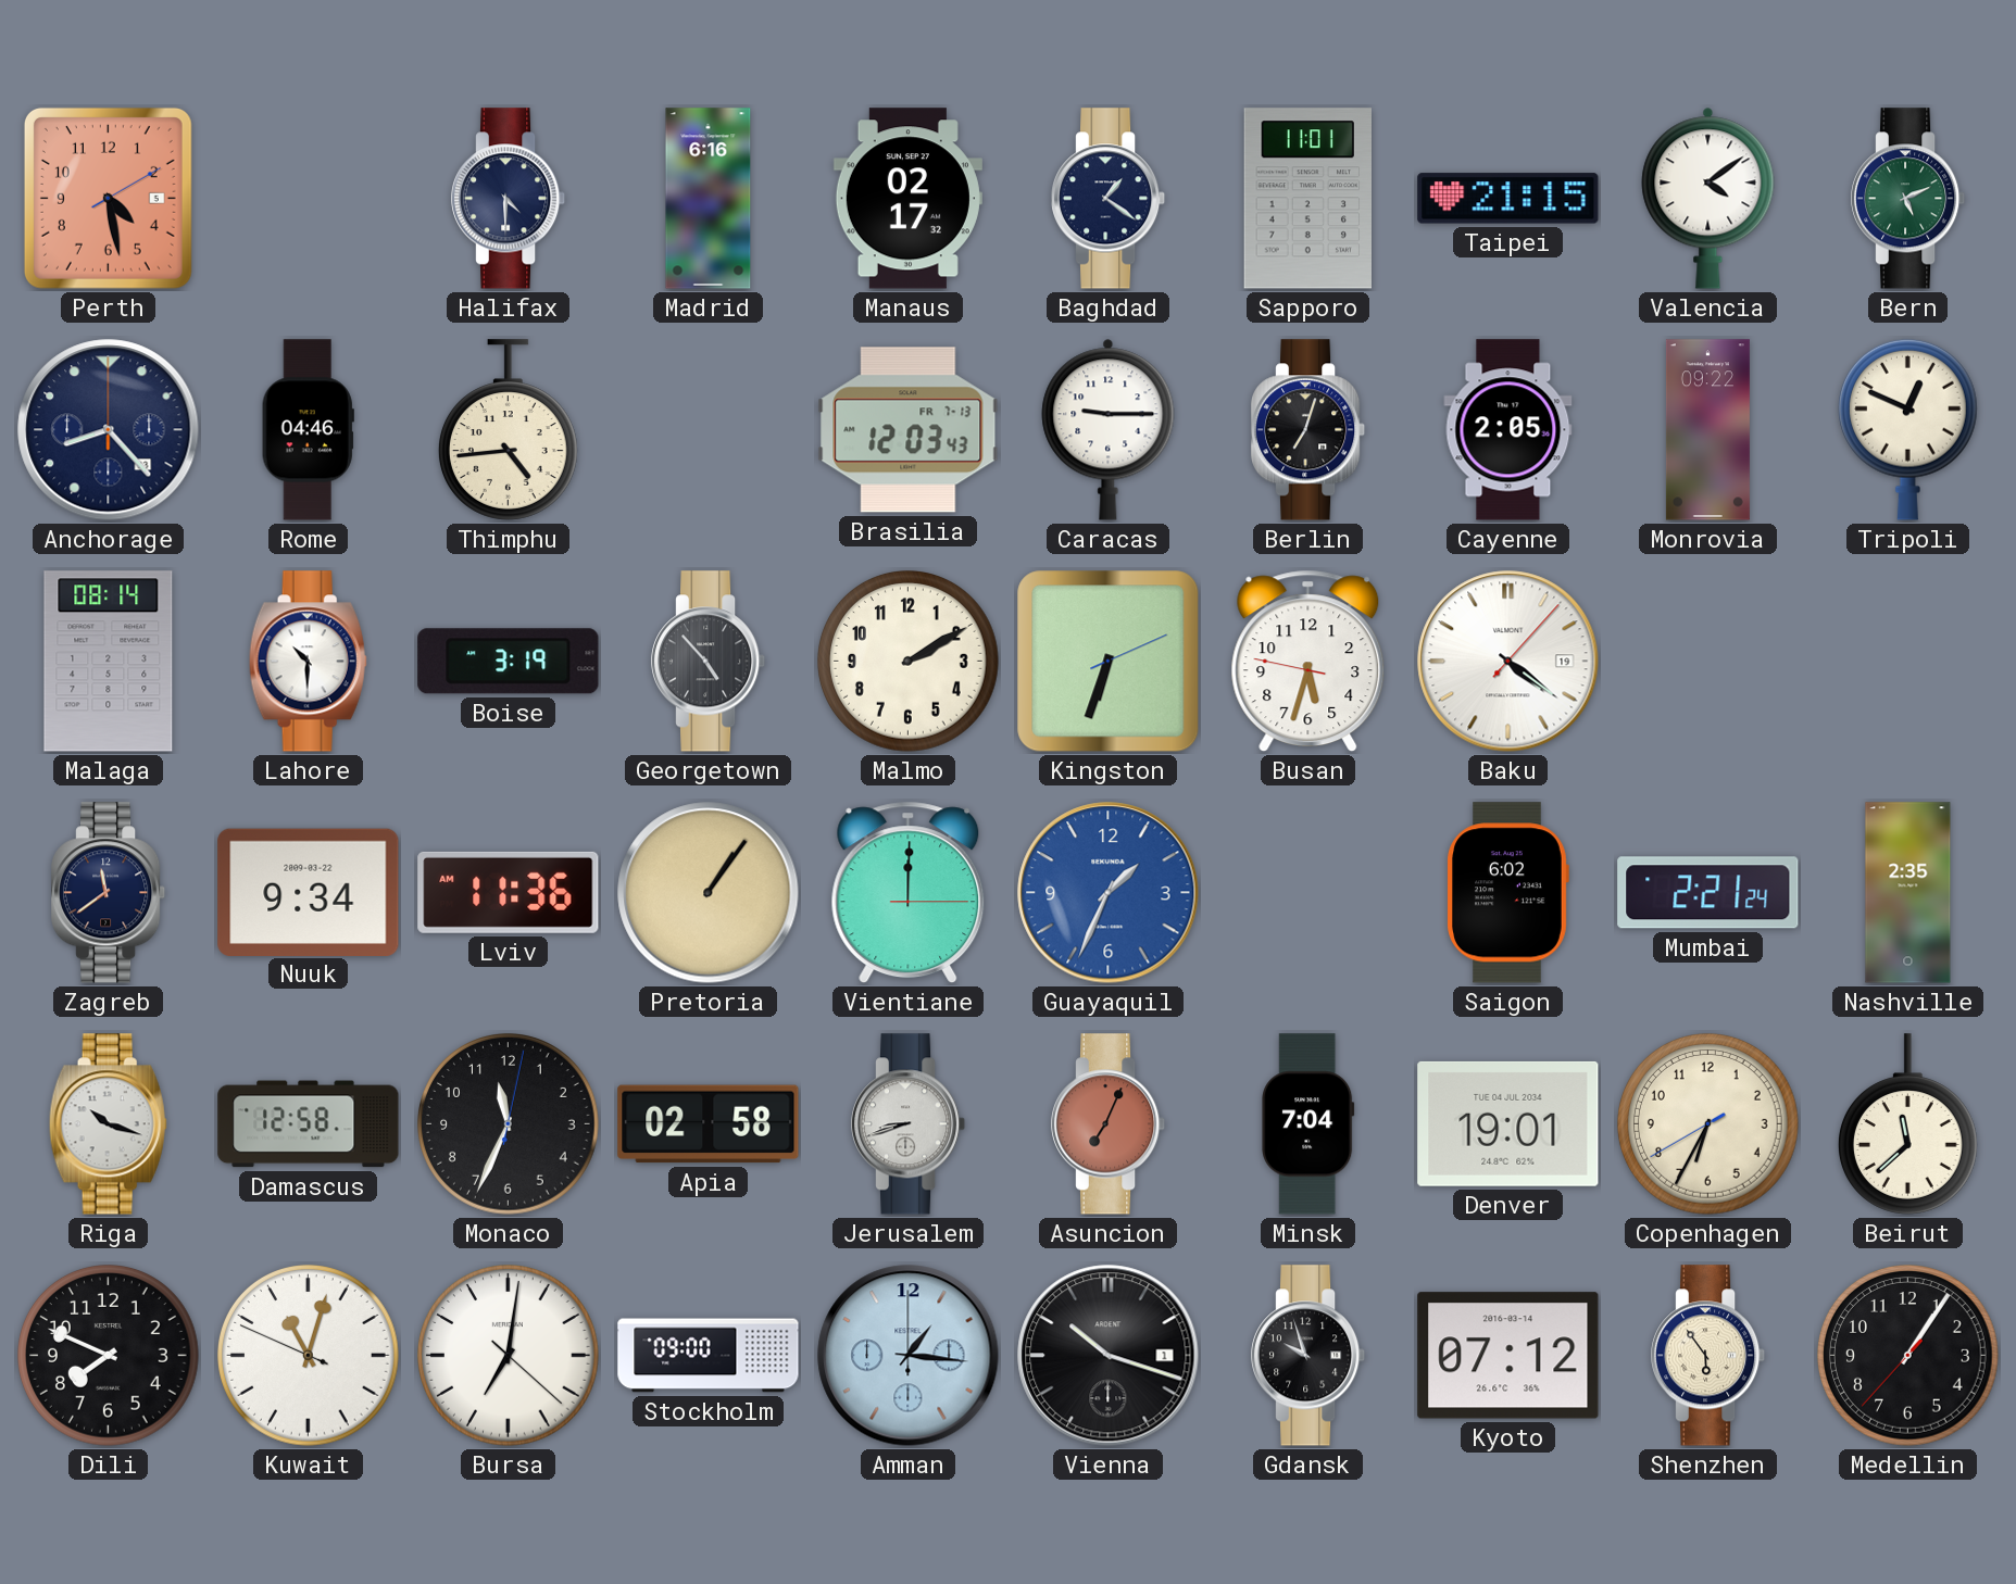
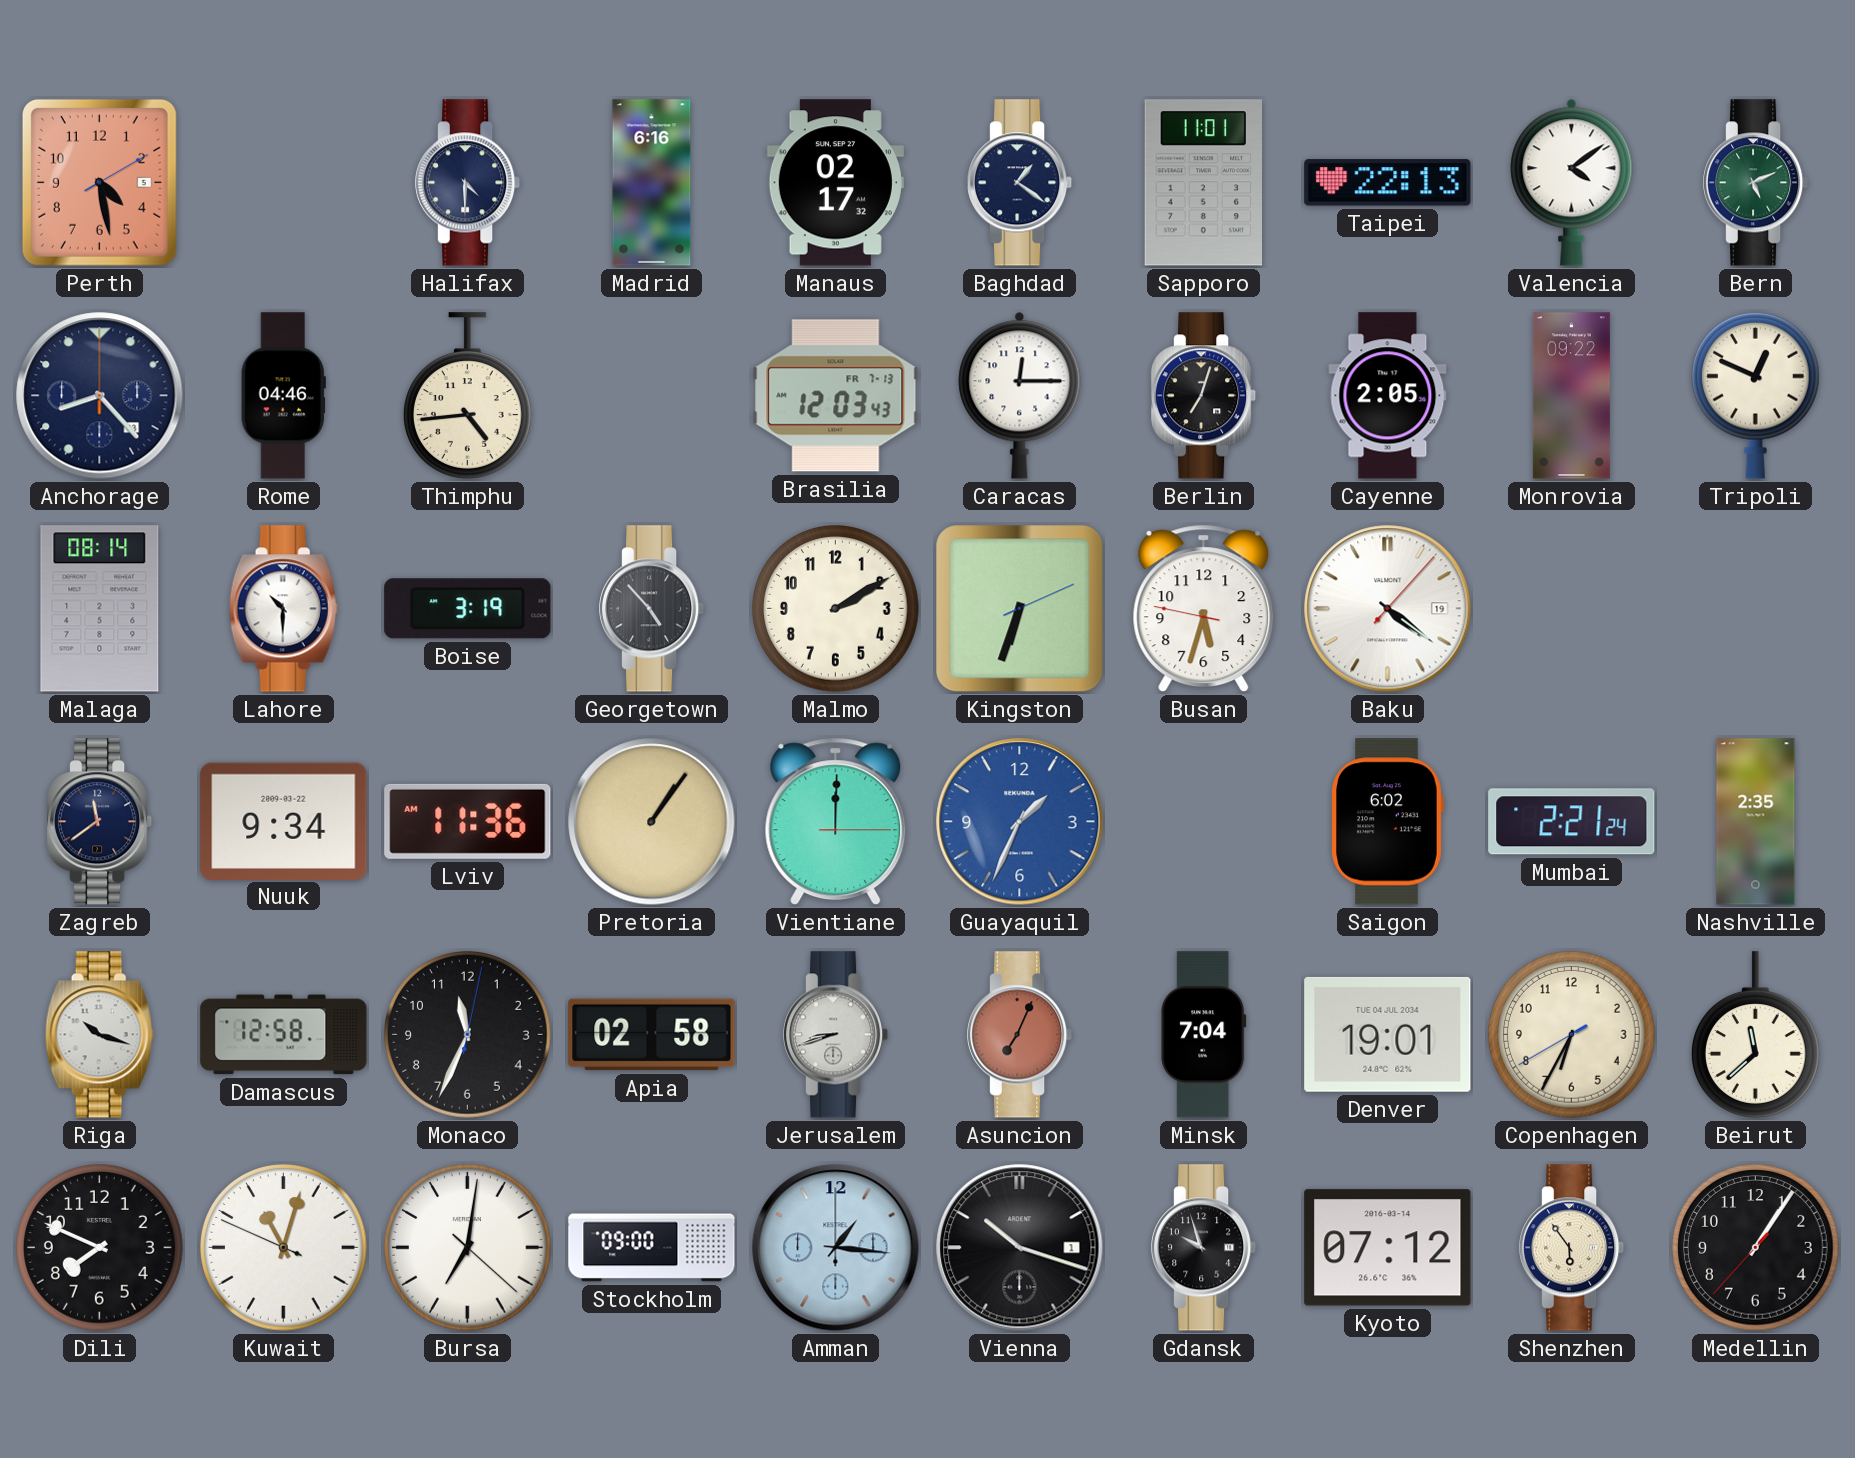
Taipei: 21:15 -> 22:13
Caracas: 9:15 -> 12:15
